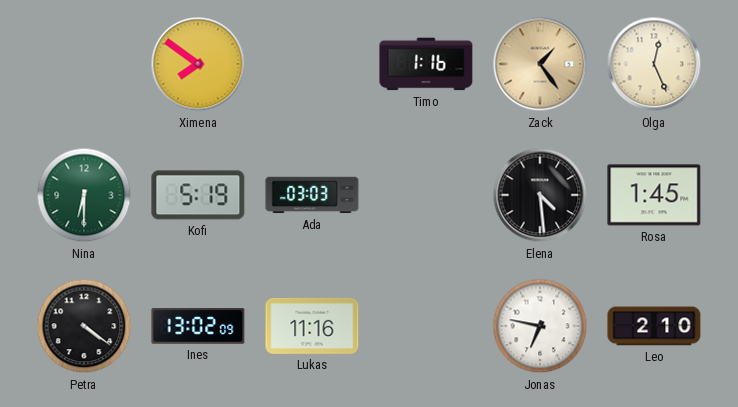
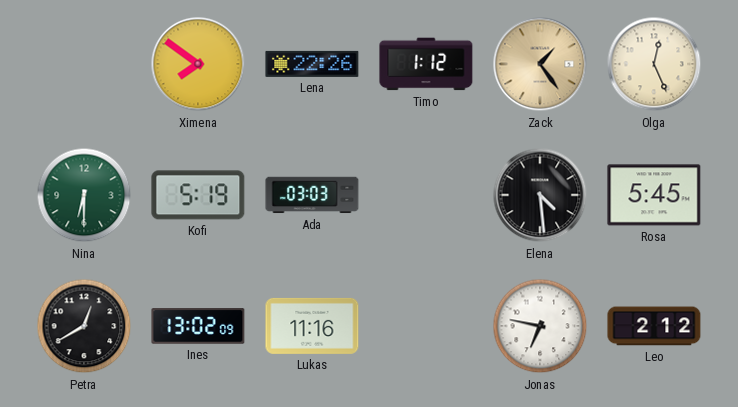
Lena: none -> 22:26
Timo: 1:16 -> 1:12
Rosa: 1:45 -> 5:45
Petra: 4:21 -> 12:40
Leo: 2:10 -> 2:12
